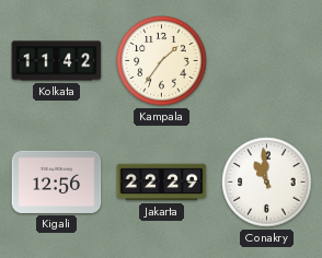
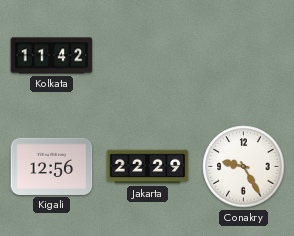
Kampala: 1:36 -> none
Conakry: 10:59 -> 9:25
